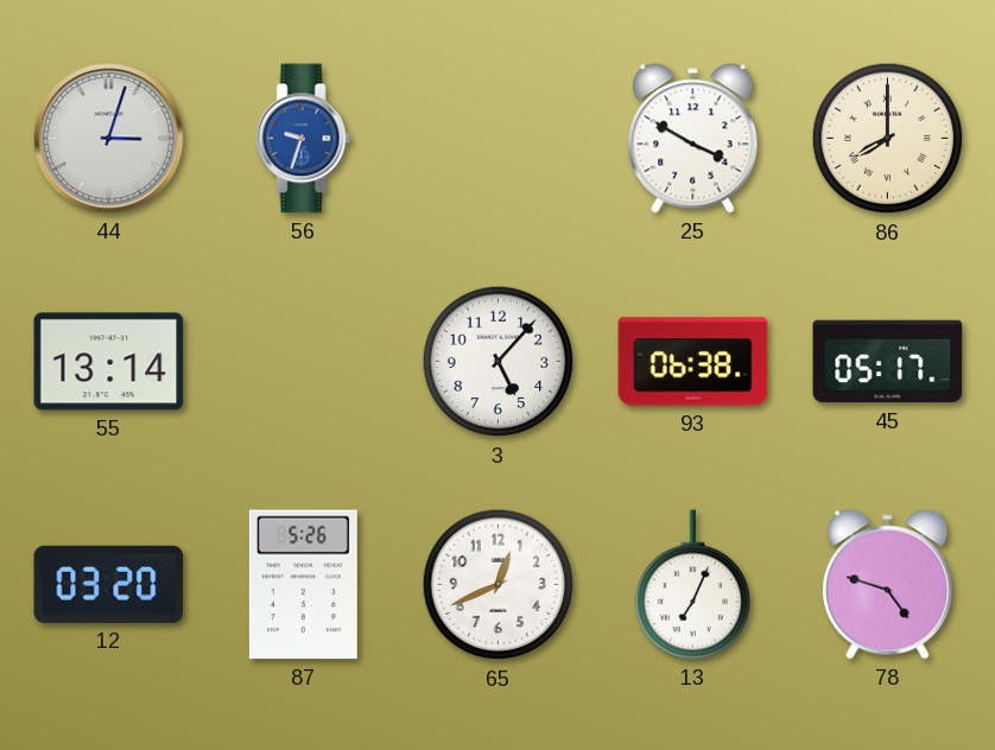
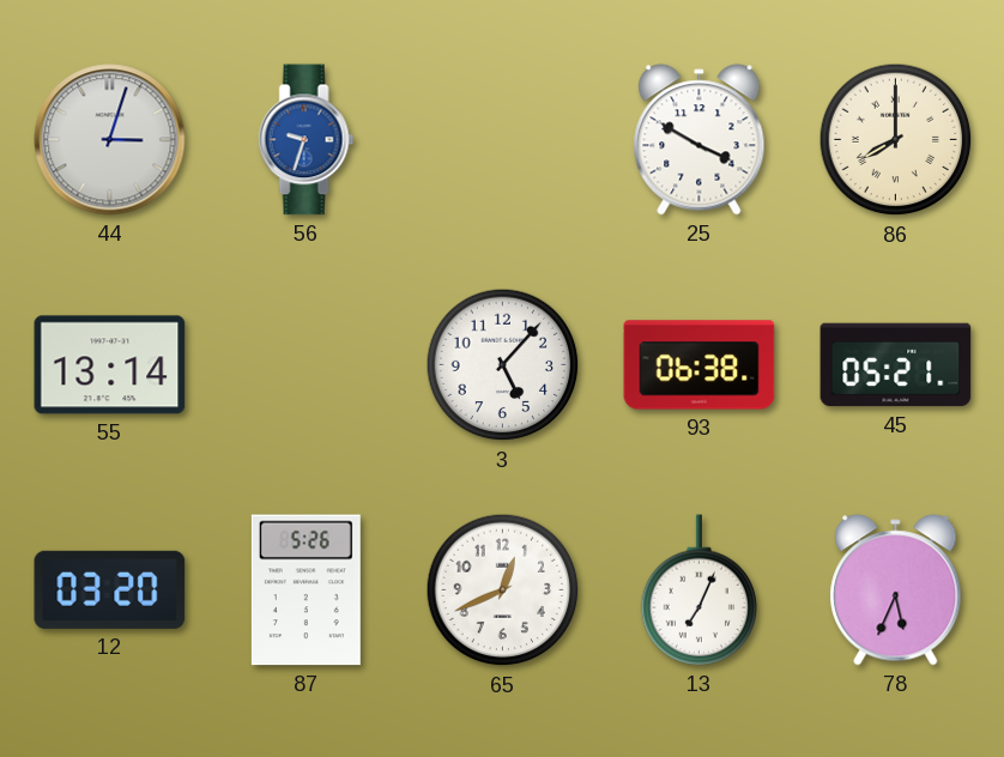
45: 05:17 -> 05:21
78: 4:48 -> 5:34
